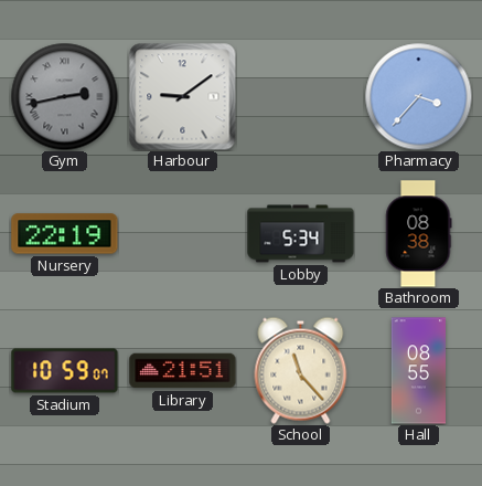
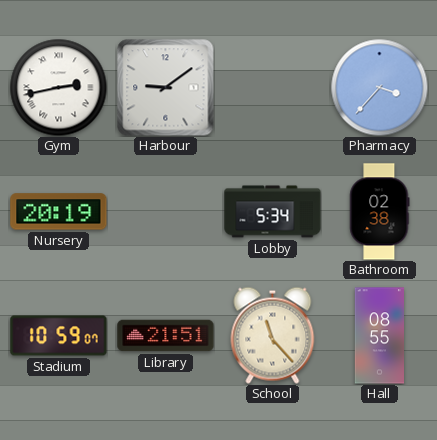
Gym dial: grey -> white
Nursery: 22:19 -> 20:19
Bathroom: 08:38 -> 02:38
